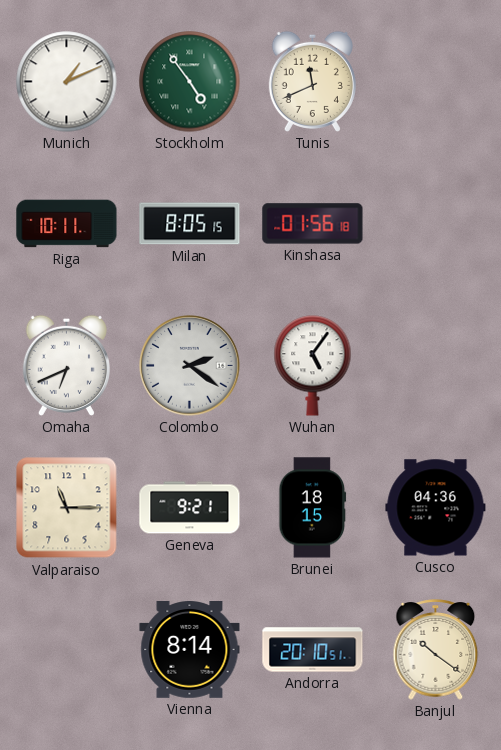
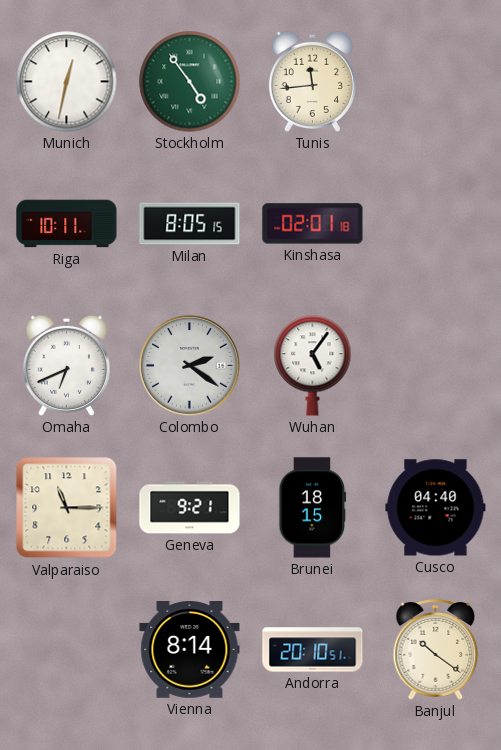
Munich: 1:11 -> 12:32
Tunis: 11:41 -> 11:44
Kinshasa: 01:56 -> 02:01
Cusco: 04:36 -> 04:40
